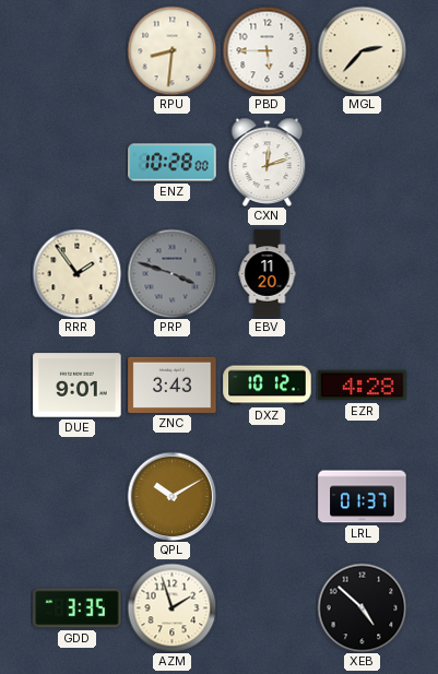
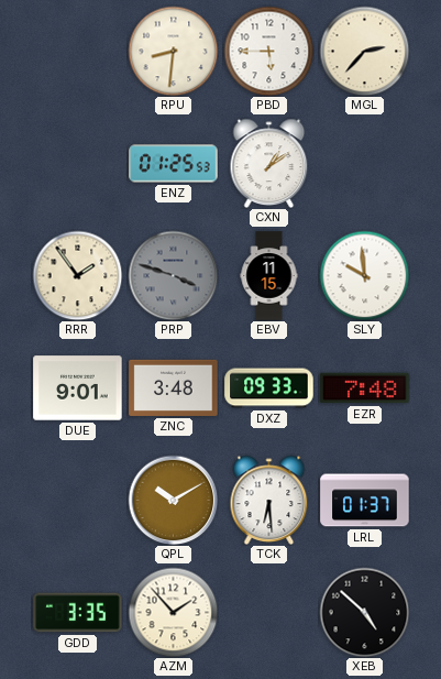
ENZ: 10:28 -> 01:25
CXN: 12:12 -> 1:09
EBV: 11:20 -> 11:15
SLY: none -> 9:59
ZNC: 3:43 -> 3:48
DXZ: 10:12 -> 09:33
EZR: 4:28 -> 7:48
TCK: none -> 6:29
AZM: 1:57 -> 1:53
